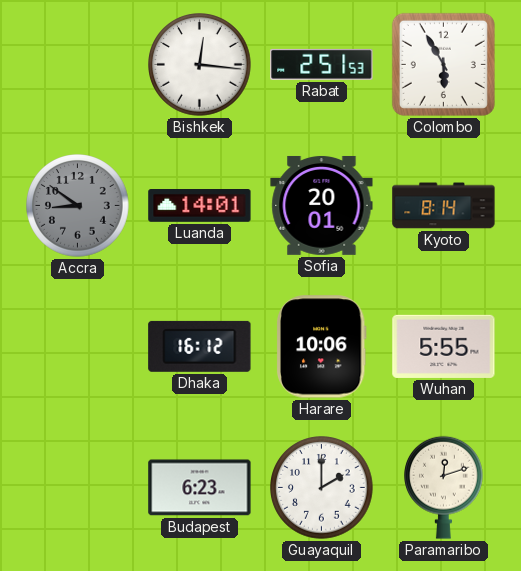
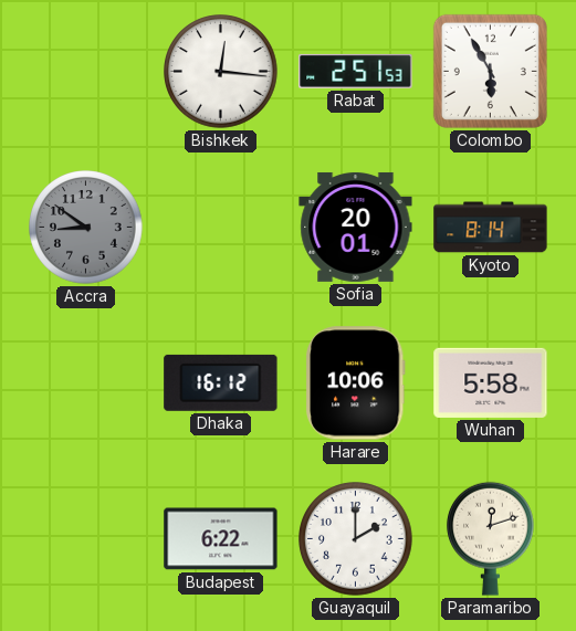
Luanda: 14:01 -> none
Wuhan: 5:55 -> 5:58
Budapest: 6:23 -> 6:22
